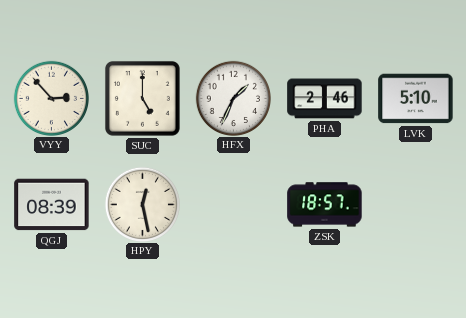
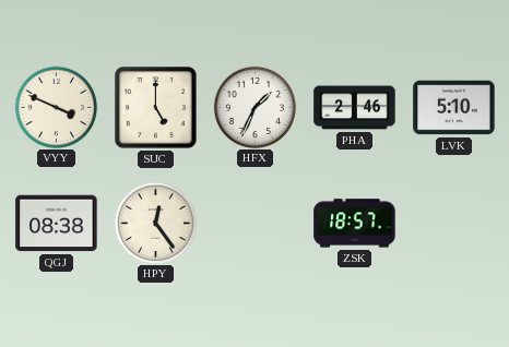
VYY: 2:53 -> 3:49
QGJ: 08:39 -> 08:38
HPY: 12:28 -> 12:24
